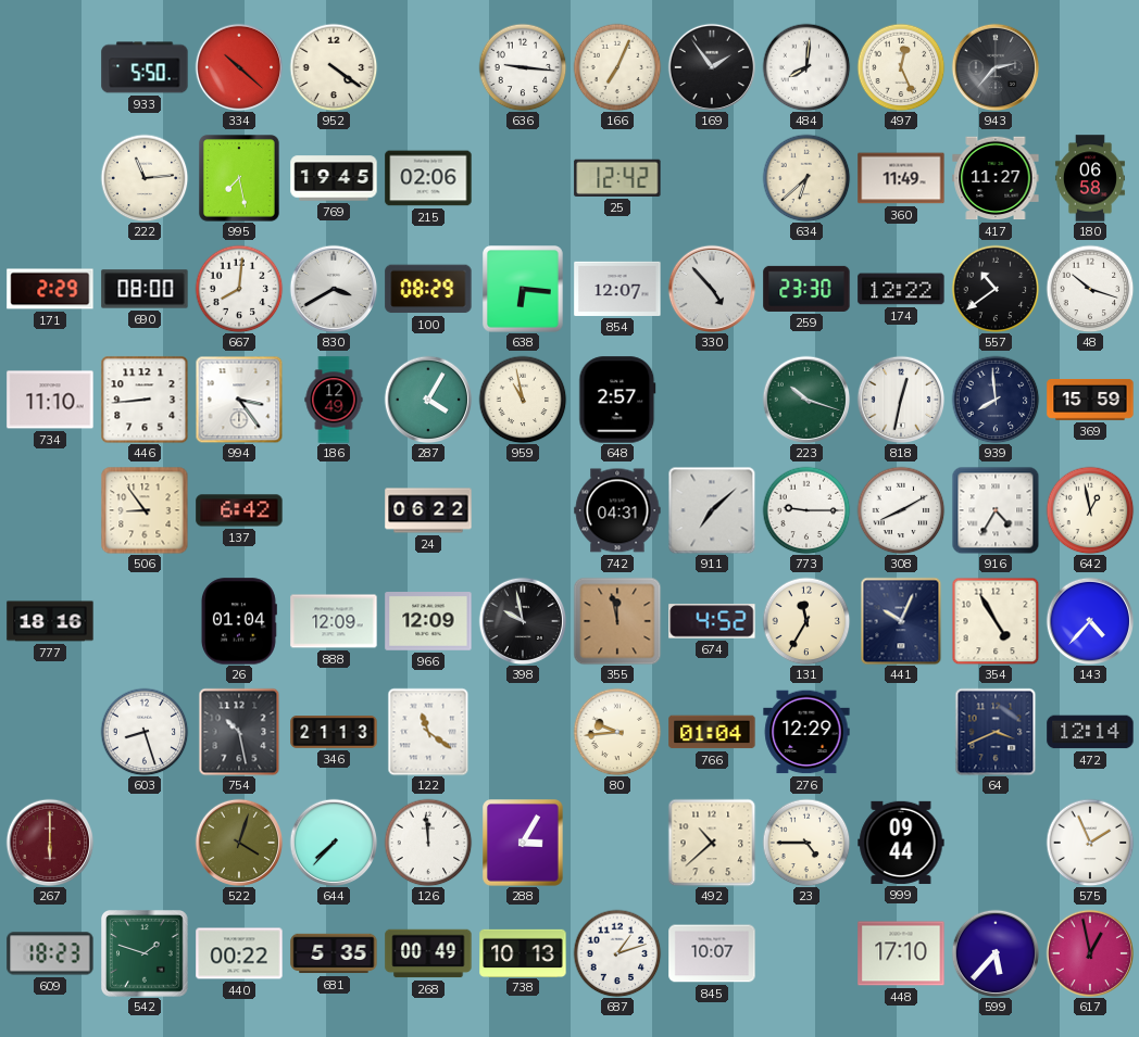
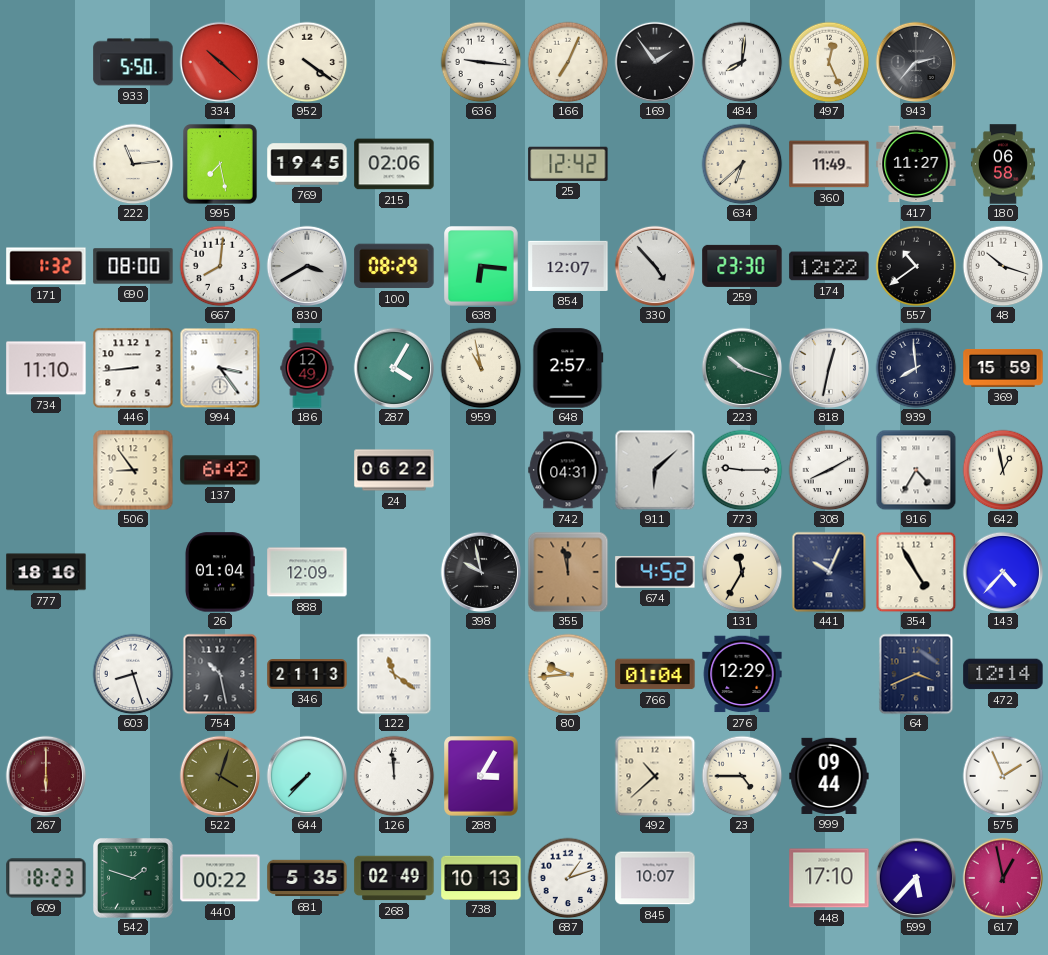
171: 2:29 -> 1:32
911: 7:08 -> 6:08
966: 12:09 -> none
268: 00:49 -> 02:49
